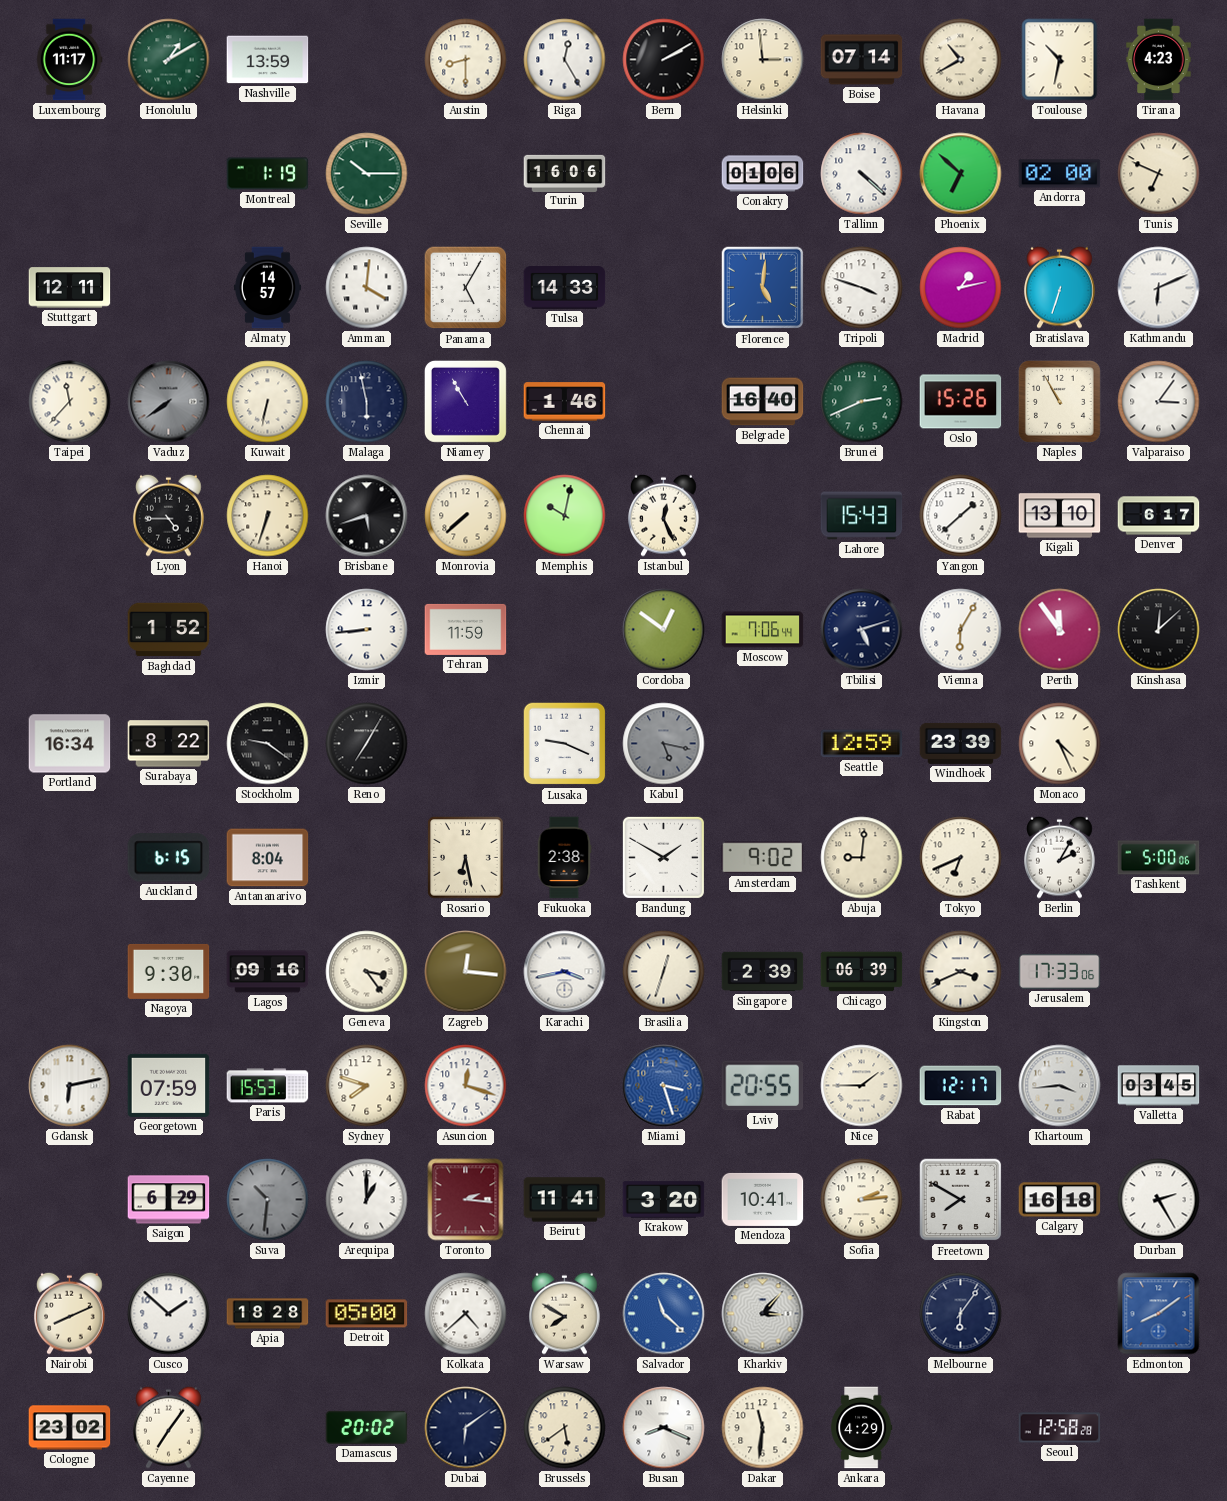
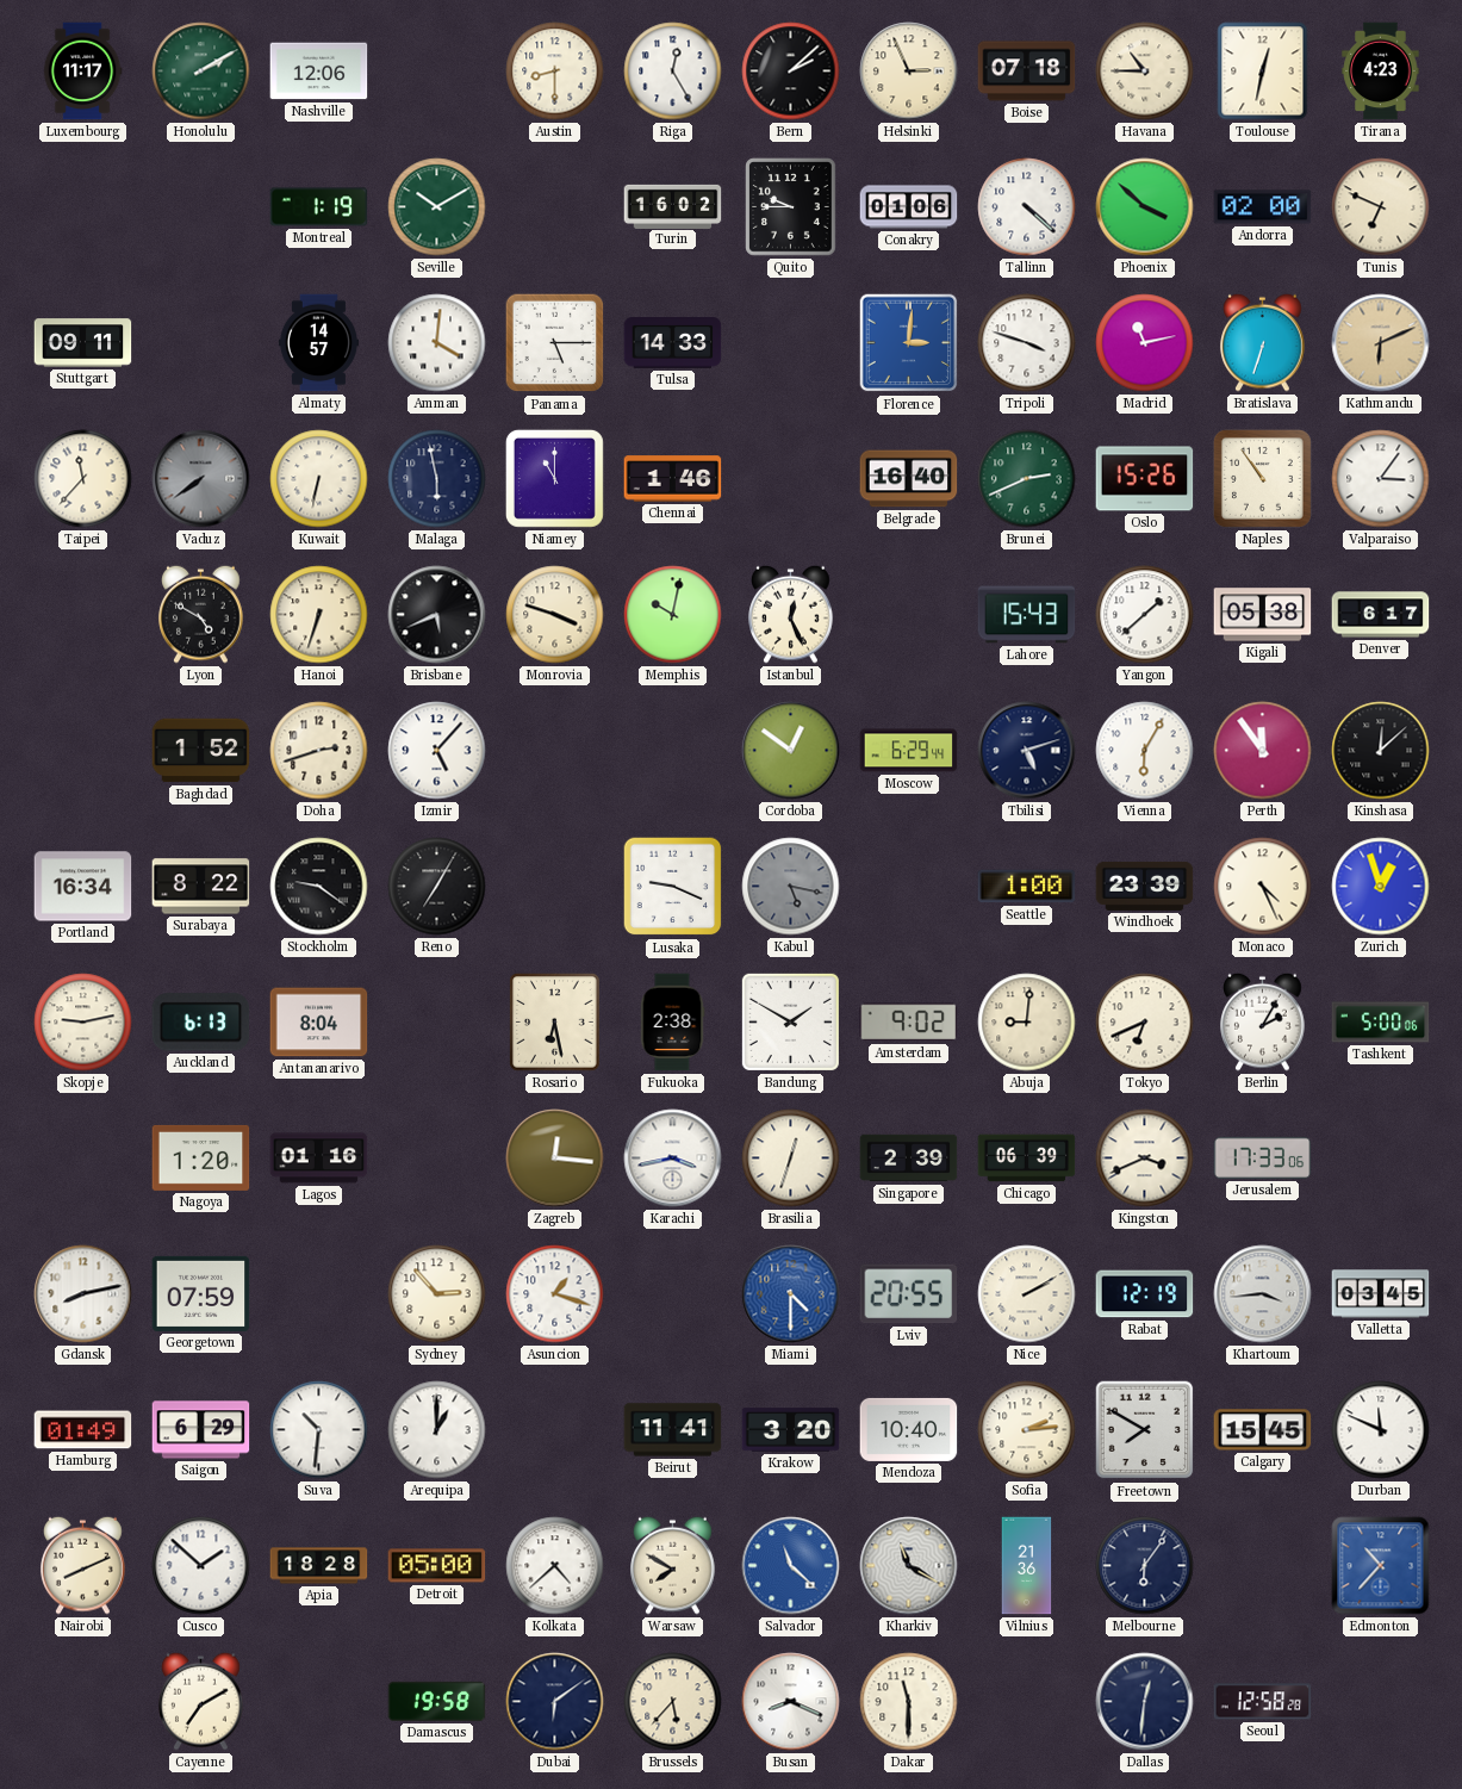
Honolulu: 1:10 -> 2:10
Nashville: 13:59 -> 12:06
Bern: 2:10 -> 2:08
Helsinki: 2:59 -> 2:56
Boise: 07:14 -> 07:18
Havana: 10:40 -> 10:45
Toulouse: 10:32 -> 12:32
Seville: 10:15 -> 10:10
Turin: 16:06 -> 16:02
Quito: none -> 9:45
Phoenix: 6:52 -> 3:52
Stuttgart: 12:11 -> 09:11
Panama: 5:05 -> 5:15
Florence: 5:01 -> 3:01
Madrid: 1:13 -> 11:13
Kathmandu dial: white -> champagne
Niamey: 10:55 -> 11:00
Naples: 10:55 -> 10:54
Lyon: 4:45 -> 4:50
Brisbane: 5:42 -> 5:41
Monrovia: 7:38 -> 3:48
Kigali: 13:10 -> 05:38
Doha: none -> 2:42
Izmir: 8:44 -> 5:07
Tehran: 11:59 -> none
Moscow: 7:06 -> 6:29
Seattle: 12:59 -> 1:00
Zurich: none -> 12:57
Skopje: none -> 9:13
Auckland: 6:15 -> 6:13
Nagoya: 9:30 -> 1:20
Lagos: 09:16 -> 01:16
Geneva: 3:24 -> none
Gdansk: 6:13 -> 8:13
Paris: 15:53 -> none
Sydney: 7:48 -> 2:53
Asuncion: 12:18 -> 1:18
Miami: 3:27 -> 4:30
Nice: 1:45 -> 2:10
Rabat: 12:17 -> 12:19
Hamburg: none -> 01:49
Suva dial: grey -> white
Toronto: 2:16 -> none
Mendoza: 10:41 -> 10:40
Calgary: 16:18 -> 15:45
Durban: 2:25 -> 11:49
Kharkiv: 3:07 -> 11:20
Vilnius: none -> 21:36
Edmonton: 8:09 -> 10:37
Cologne: 23:02 -> none
Cayenne: 7:06 -> 7:10
Damascus: 20:02 -> 19:58
Brussels: 5:39 -> 5:37
Dakar: 11:31 -> 11:30
Ankara: 4:29 -> none
Dallas: none -> 12:31
